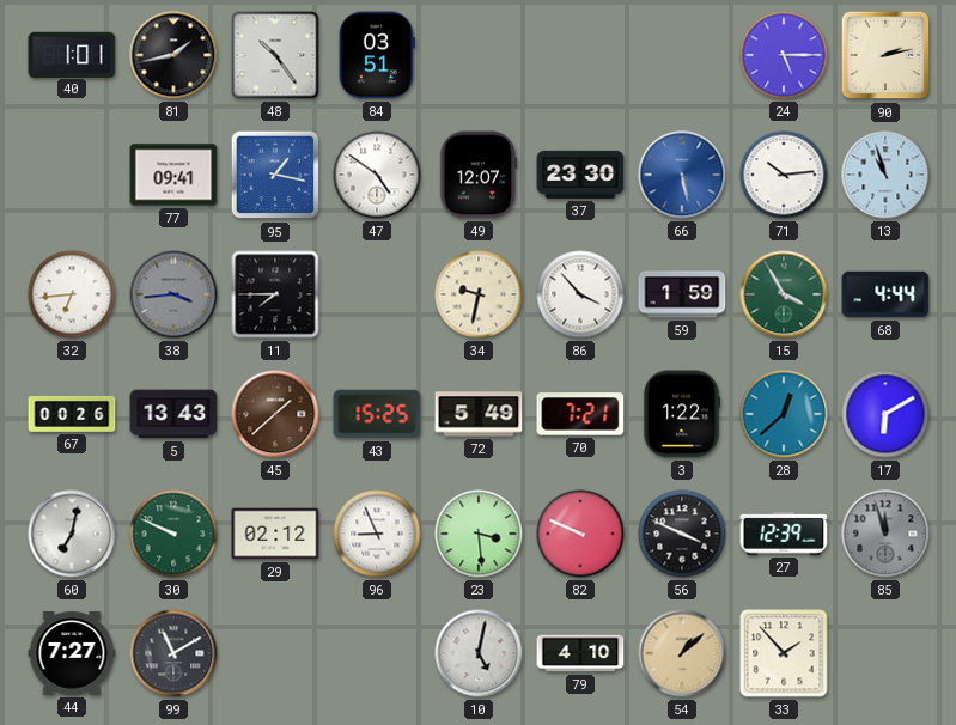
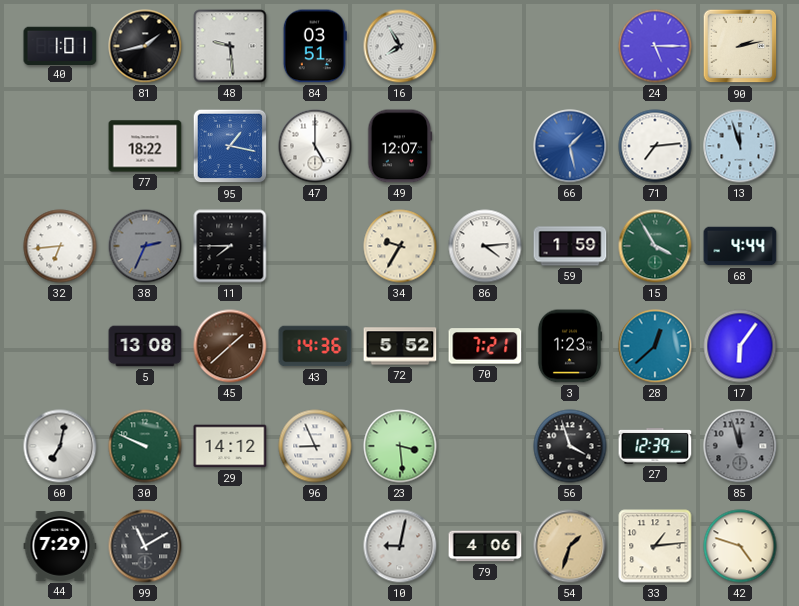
48: 10:24 -> 9:29
16: none -> 7:55
77: 09:41 -> 18:22
47: 4:51 -> 5:00
37: 23:30 -> none
66: 5:28 -> 1:28
71: 10:14 -> 7:14
13: 10:57 -> 11:57
38: 3:44 -> 2:34
34: 9:32 -> 9:35
86: 3:53 -> 4:14
67: 00:26 -> none
5: 13:43 -> 13:08
43: 15:25 -> 14:36
72: 5:49 -> 5:52
3: 1:22 -> 1:23
17: 6:10 -> 6:06
29: 02:12 -> 14:12
82: 9:49 -> none
56: 3:49 -> 3:57
44: 7:27 -> 7:29
10: 5:02 -> 9:02
79: 4:10 -> 4:06
54: 1:08 -> 1:33
33: 1:53 -> 1:14
42: none -> 4:48
